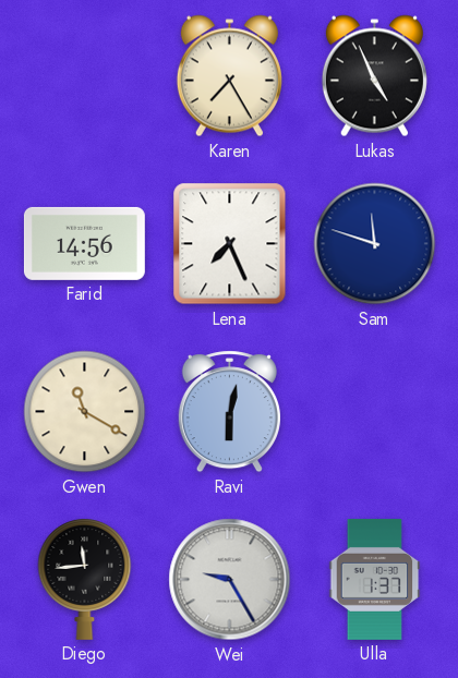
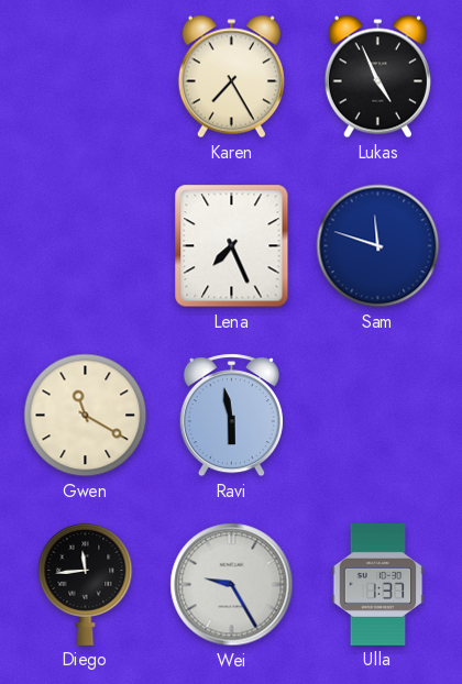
Farid: 14:56 -> none
Ravi: 6:02 -> 5:58
